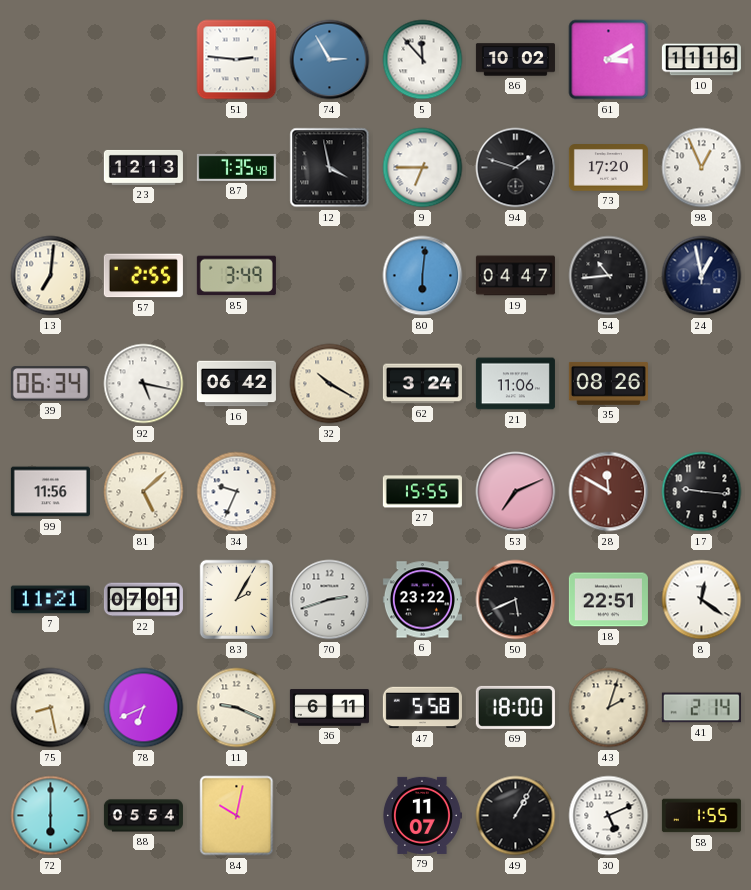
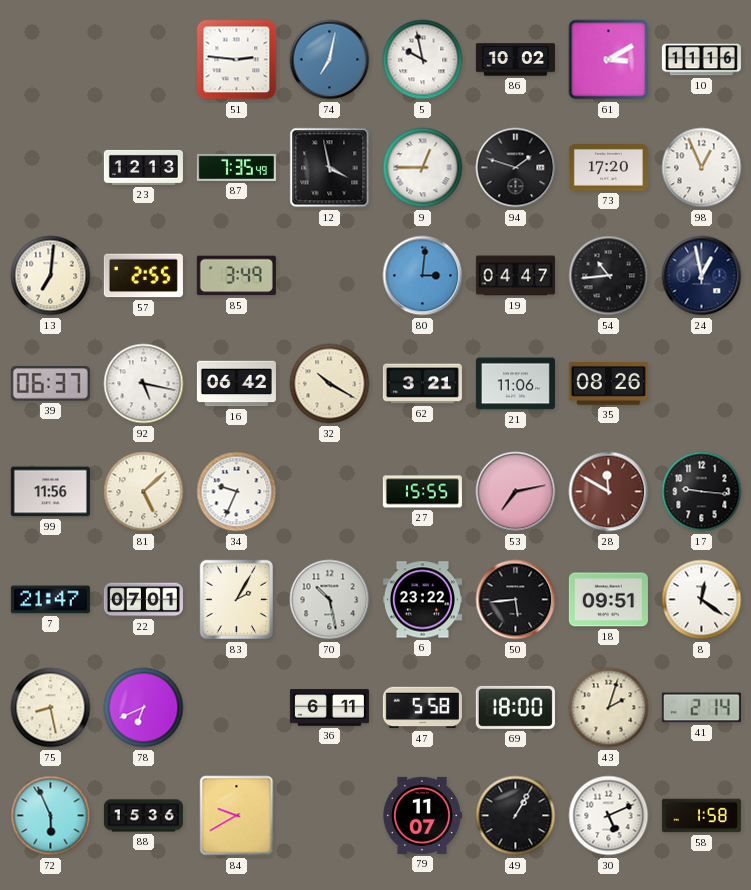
74: 2:55 -> 7:02
5: 11:53 -> 9:58
9: 6:45 -> 12:45
80: 6:01 -> 3:01
39: 06:34 -> 06:37
62: 3:24 -> 3:21
53: 7:11 -> 7:13
7: 11:21 -> 21:47
70: 2:42 -> 10:28
50: 5:41 -> 5:44
18: 22:51 -> 09:51
11: 9:19 -> none
72: 6:00 -> 5:56
88: 05:54 -> 15:36
84: 10:02 -> 9:40
58: 1:55 -> 1:58
